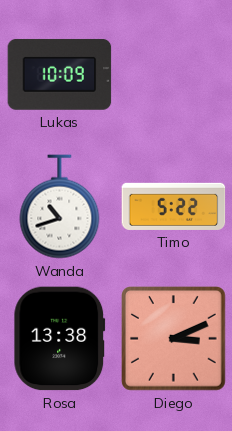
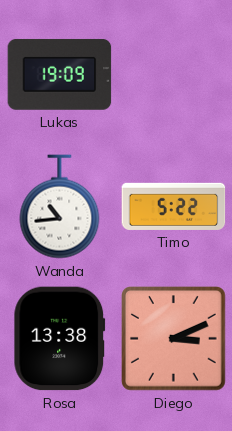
Lukas: 10:09 -> 19:09
Wanda: 10:42 -> 10:44
